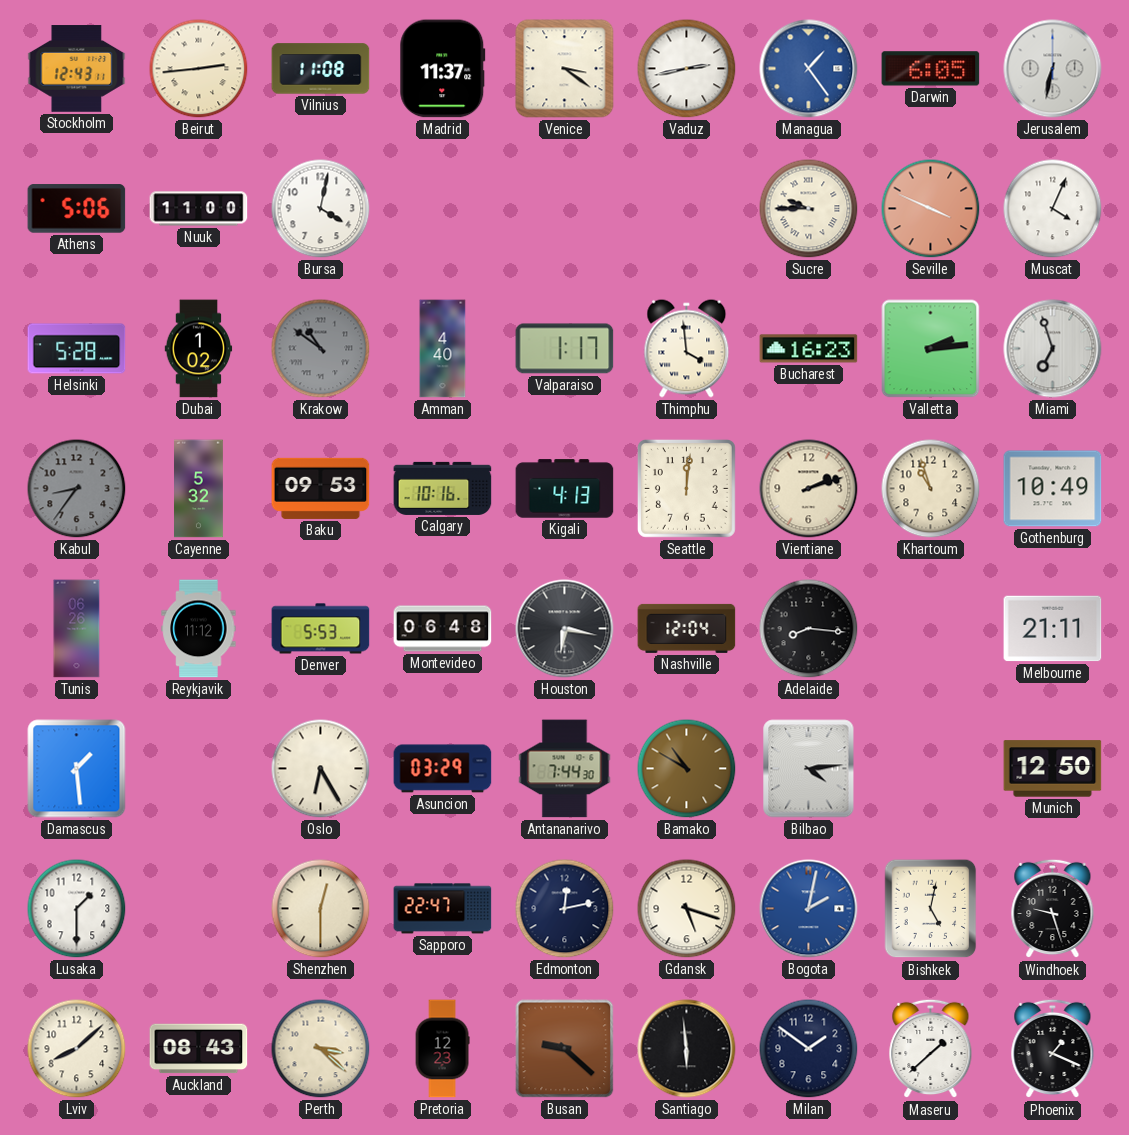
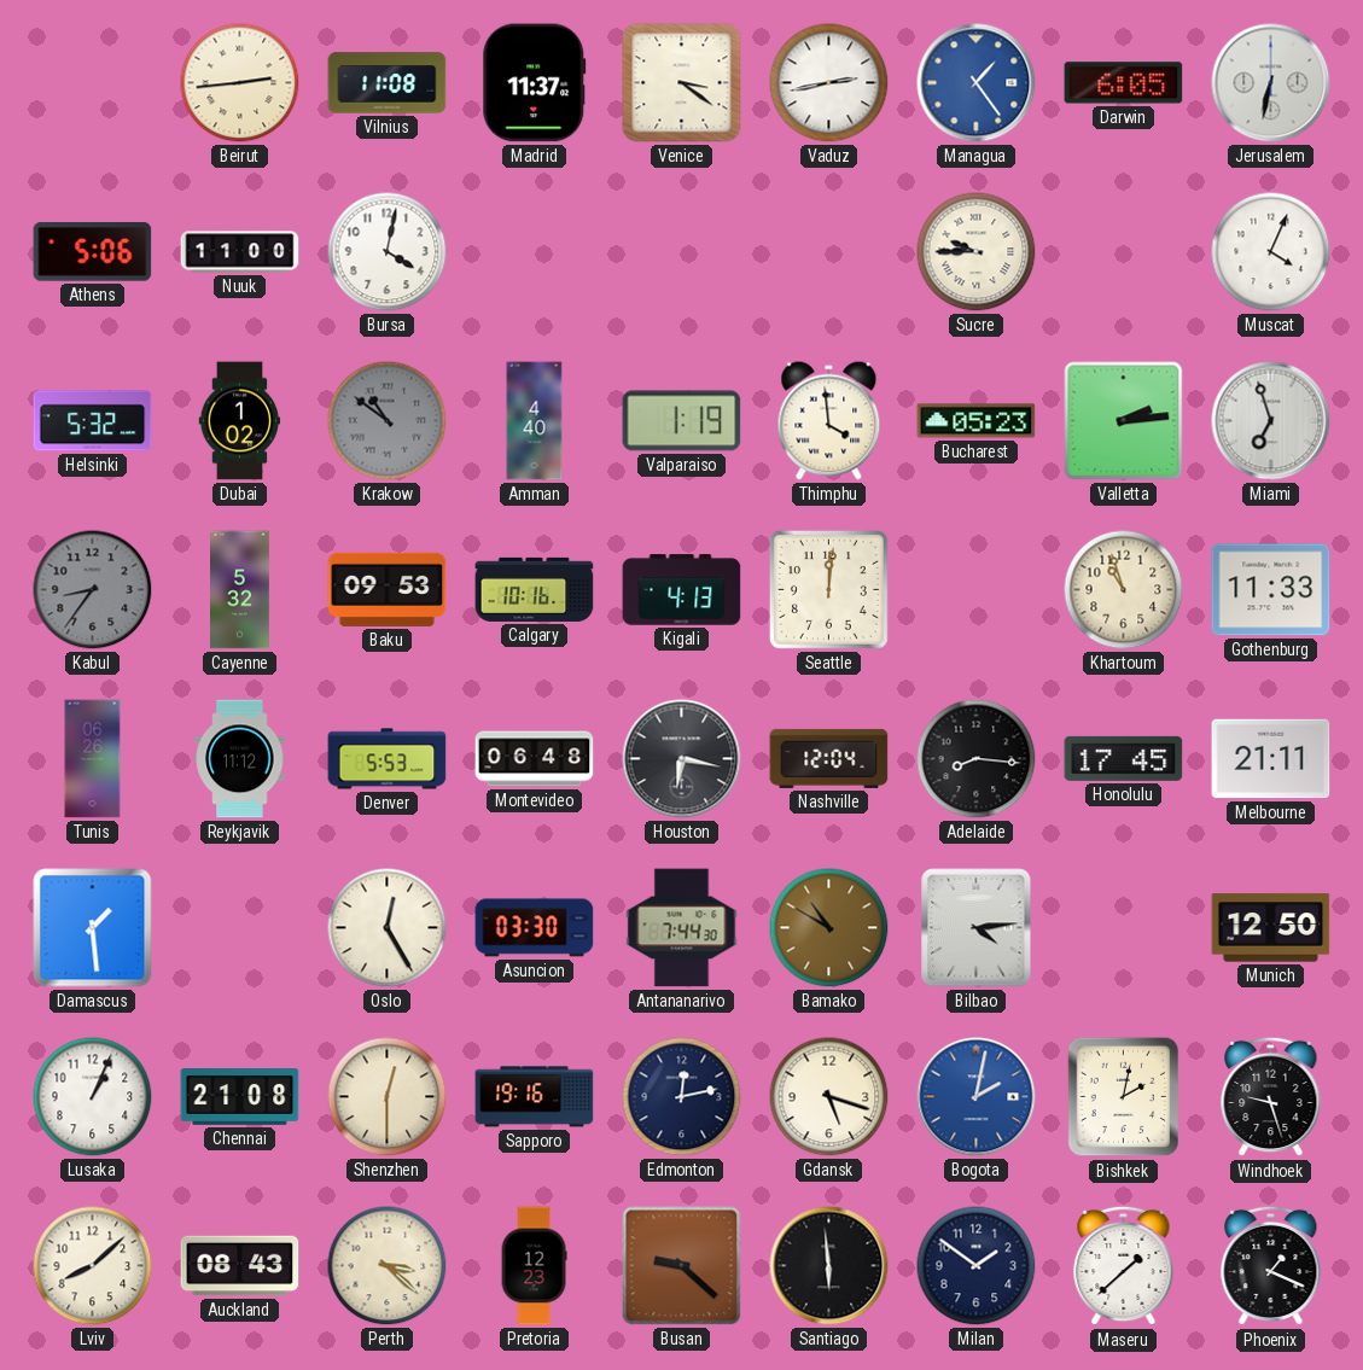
Stockholm: 12:43 -> none
Seville: 3:49 -> none
Helsinki: 5:28 -> 5:32
Valparaiso: 1:17 -> 1:19
Bucharest: 16:23 -> 05:23
Vientiane: 2:12 -> none
Gothenburg: 10:49 -> 11:33
Honolulu: none -> 17:45
Oslo: 6:25 -> 12:25
Asuncion: 03:29 -> 03:30
Lusaka: 1:30 -> 1:04
Chennai: none -> 21:08
Sapporo: 22:47 -> 19:16
Bishkek: 5:02 -> 2:02
